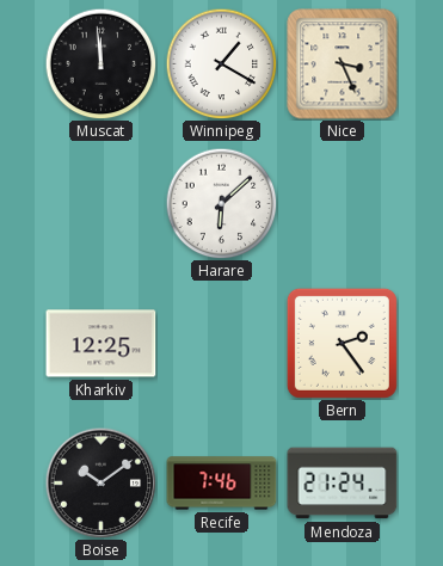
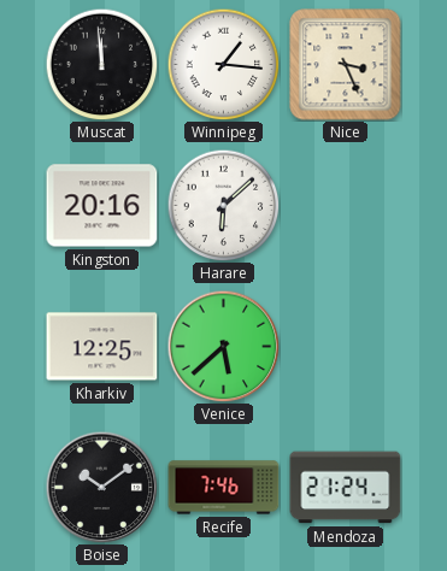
Winnipeg: 1:20 -> 1:16
Kingston: none -> 20:16
Venice: none -> 5:38
Bern: 2:24 -> none
